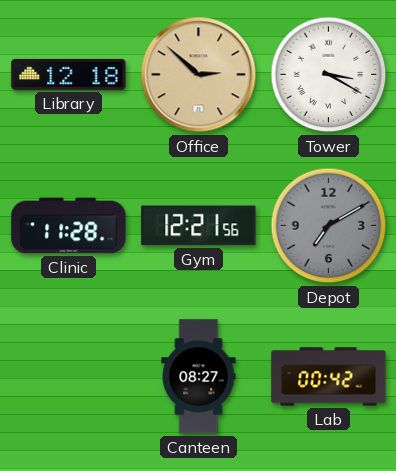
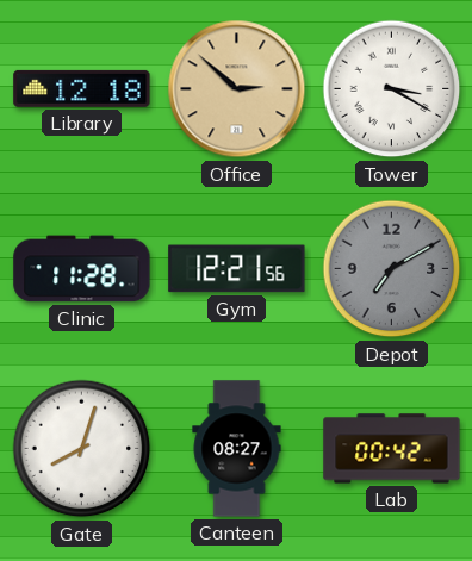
Gate: none -> 8:03
